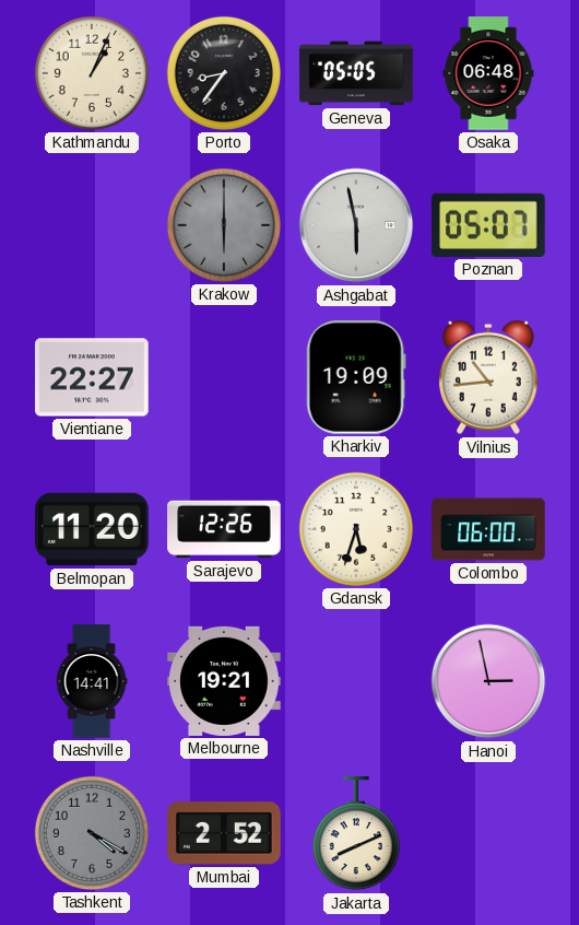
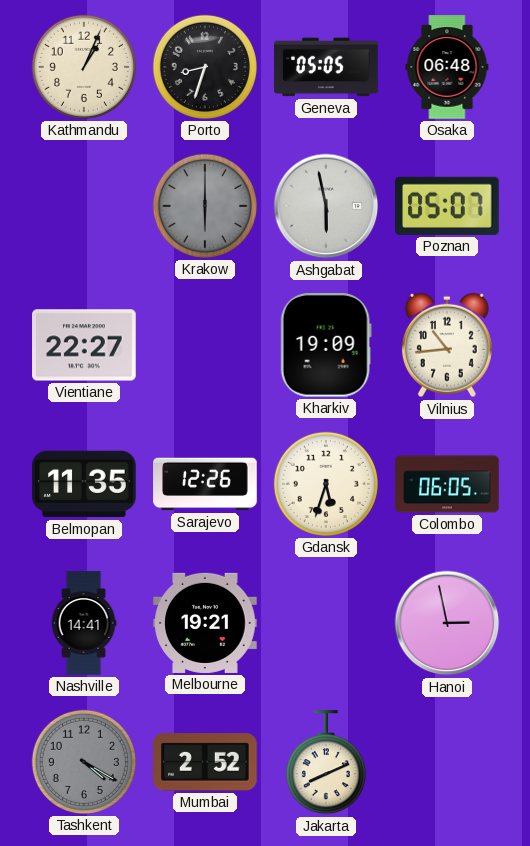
Porto: 8:36 -> 8:33
Belmopan: 11:20 -> 11:35
Colombo: 06:00 -> 06:05
